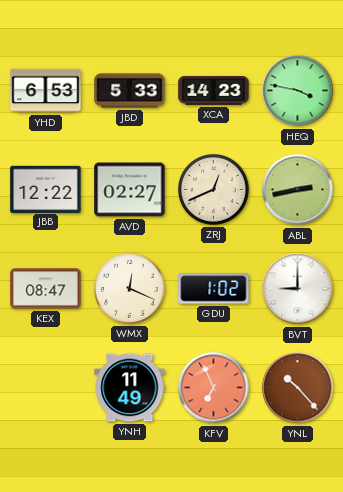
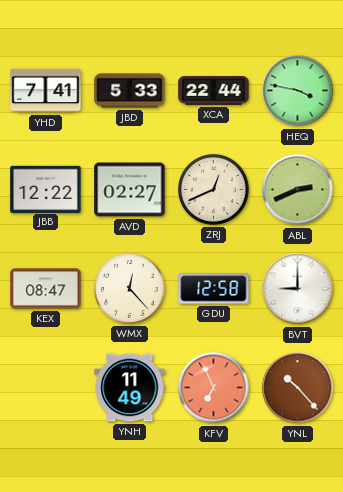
YHD: 6:53 -> 7:41
XCA: 14:23 -> 22:44
ABL: 2:43 -> 2:41
WMX: 12:19 -> 12:23
GDU: 1:02 -> 12:58
